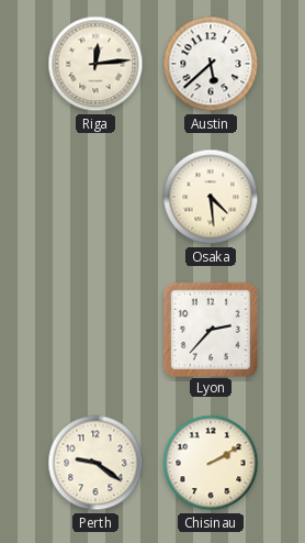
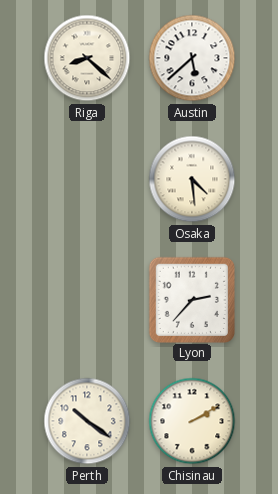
Riga: 12:14 -> 8:22
Perth: 9:21 -> 10:21
